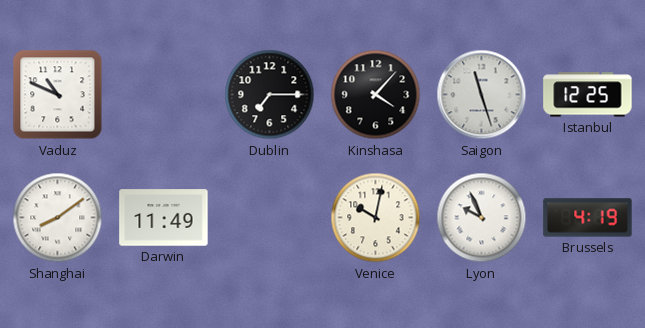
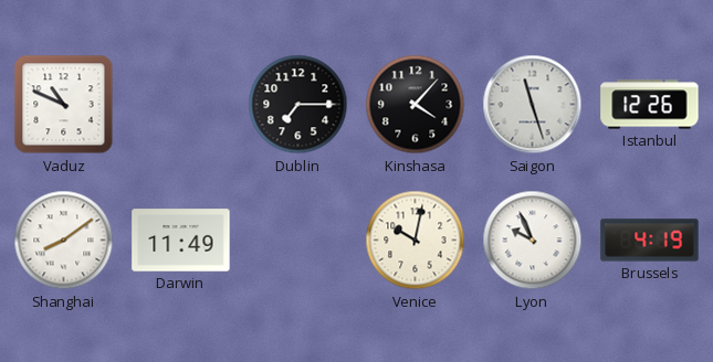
Istanbul: 12:25 -> 12:26
